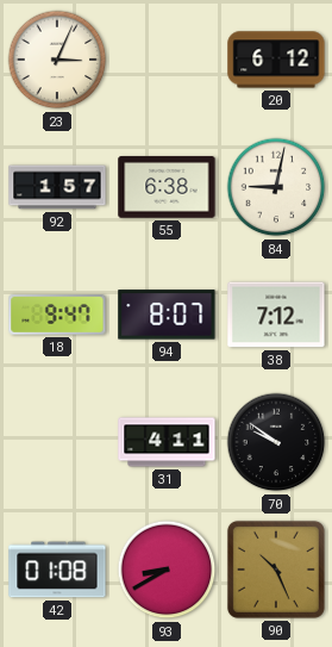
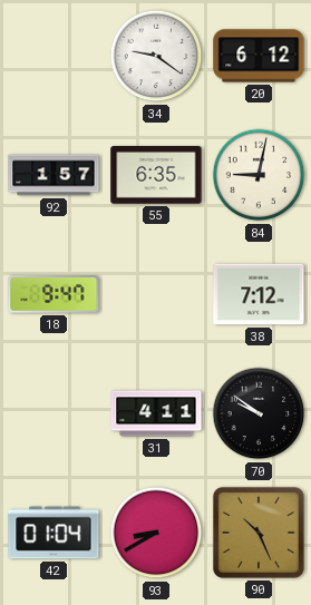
23: 3:04 -> none
34: none -> 9:21
55: 6:38 -> 6:35
94: 8:07 -> none
42: 01:08 -> 01:04
